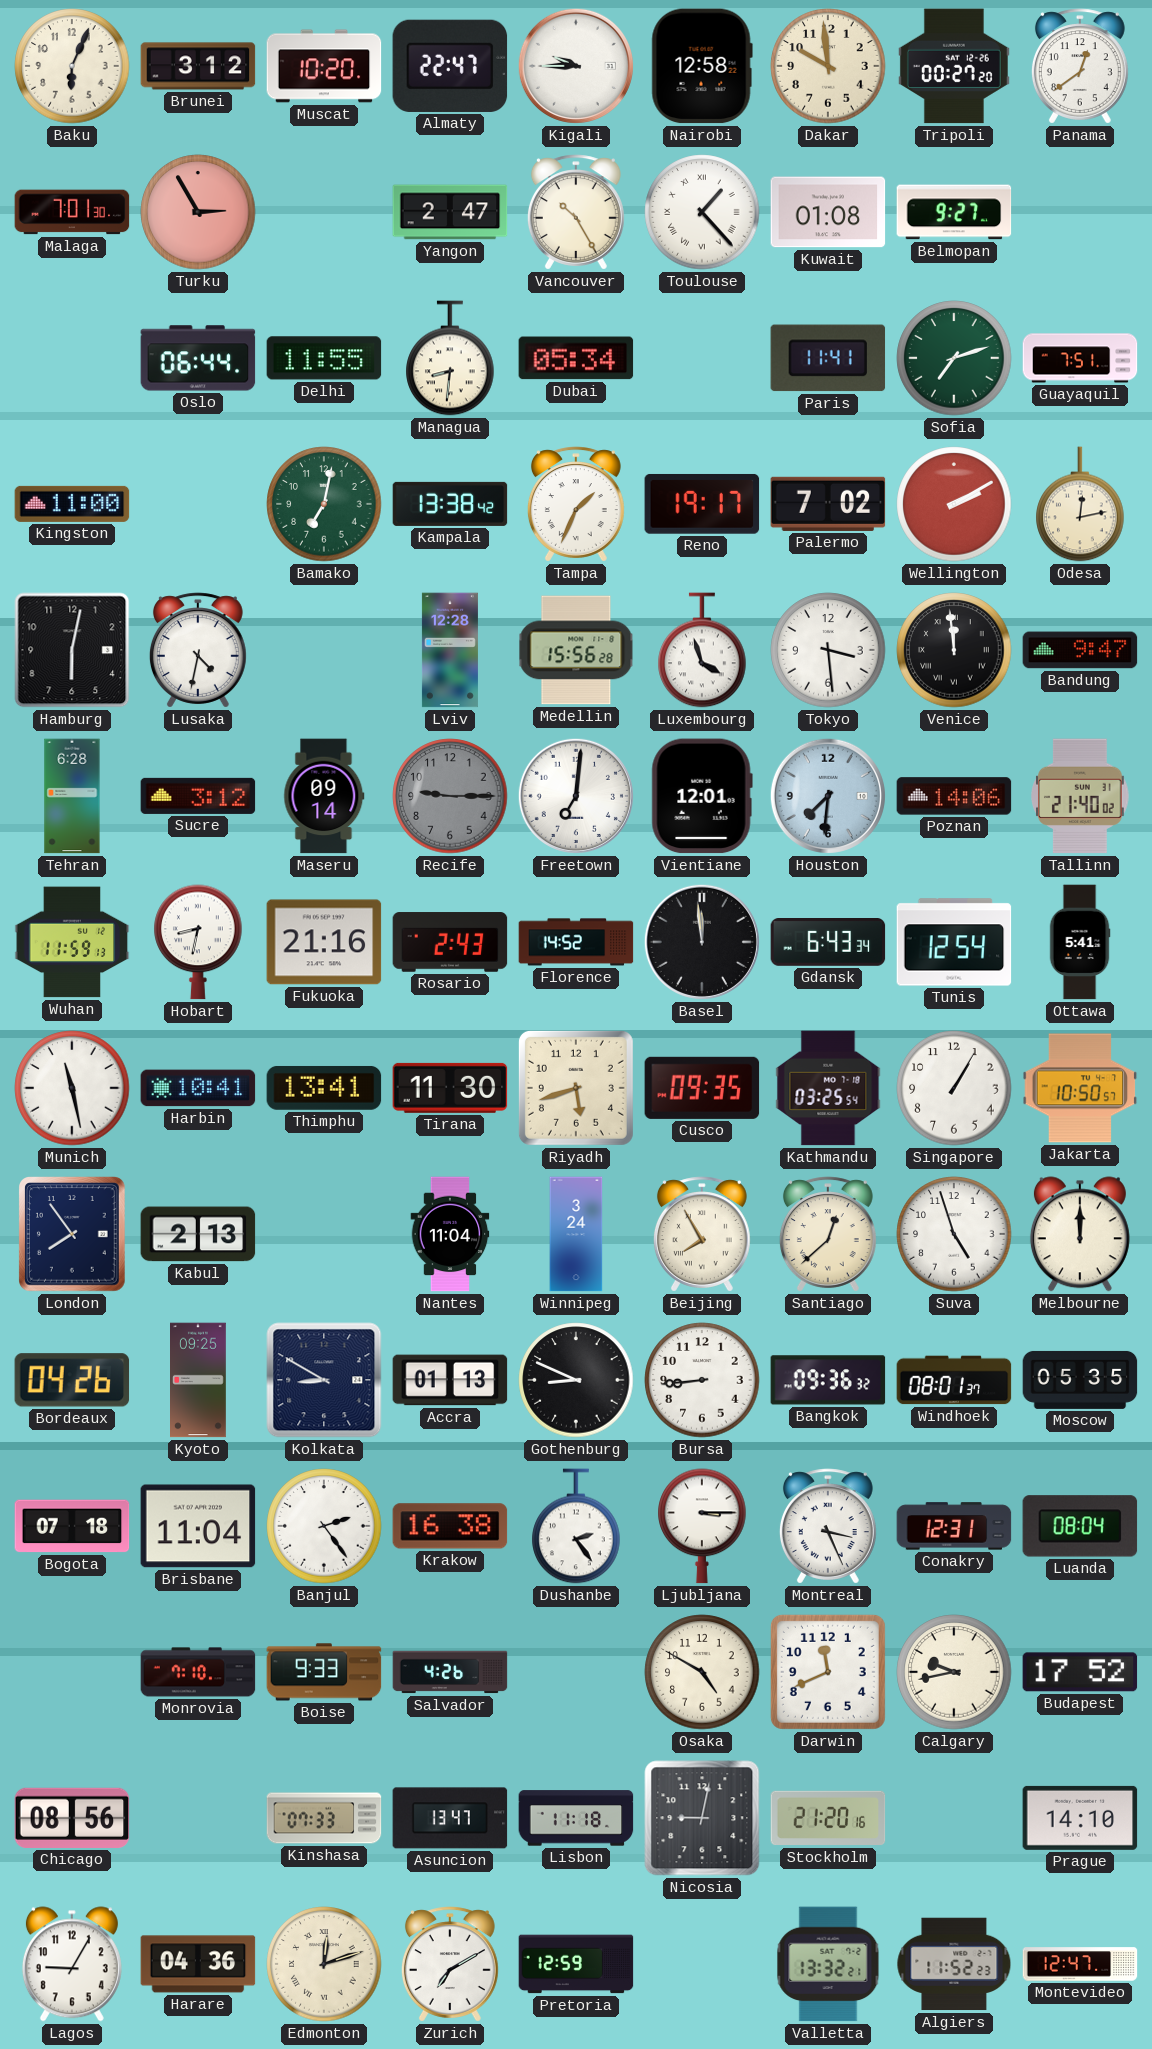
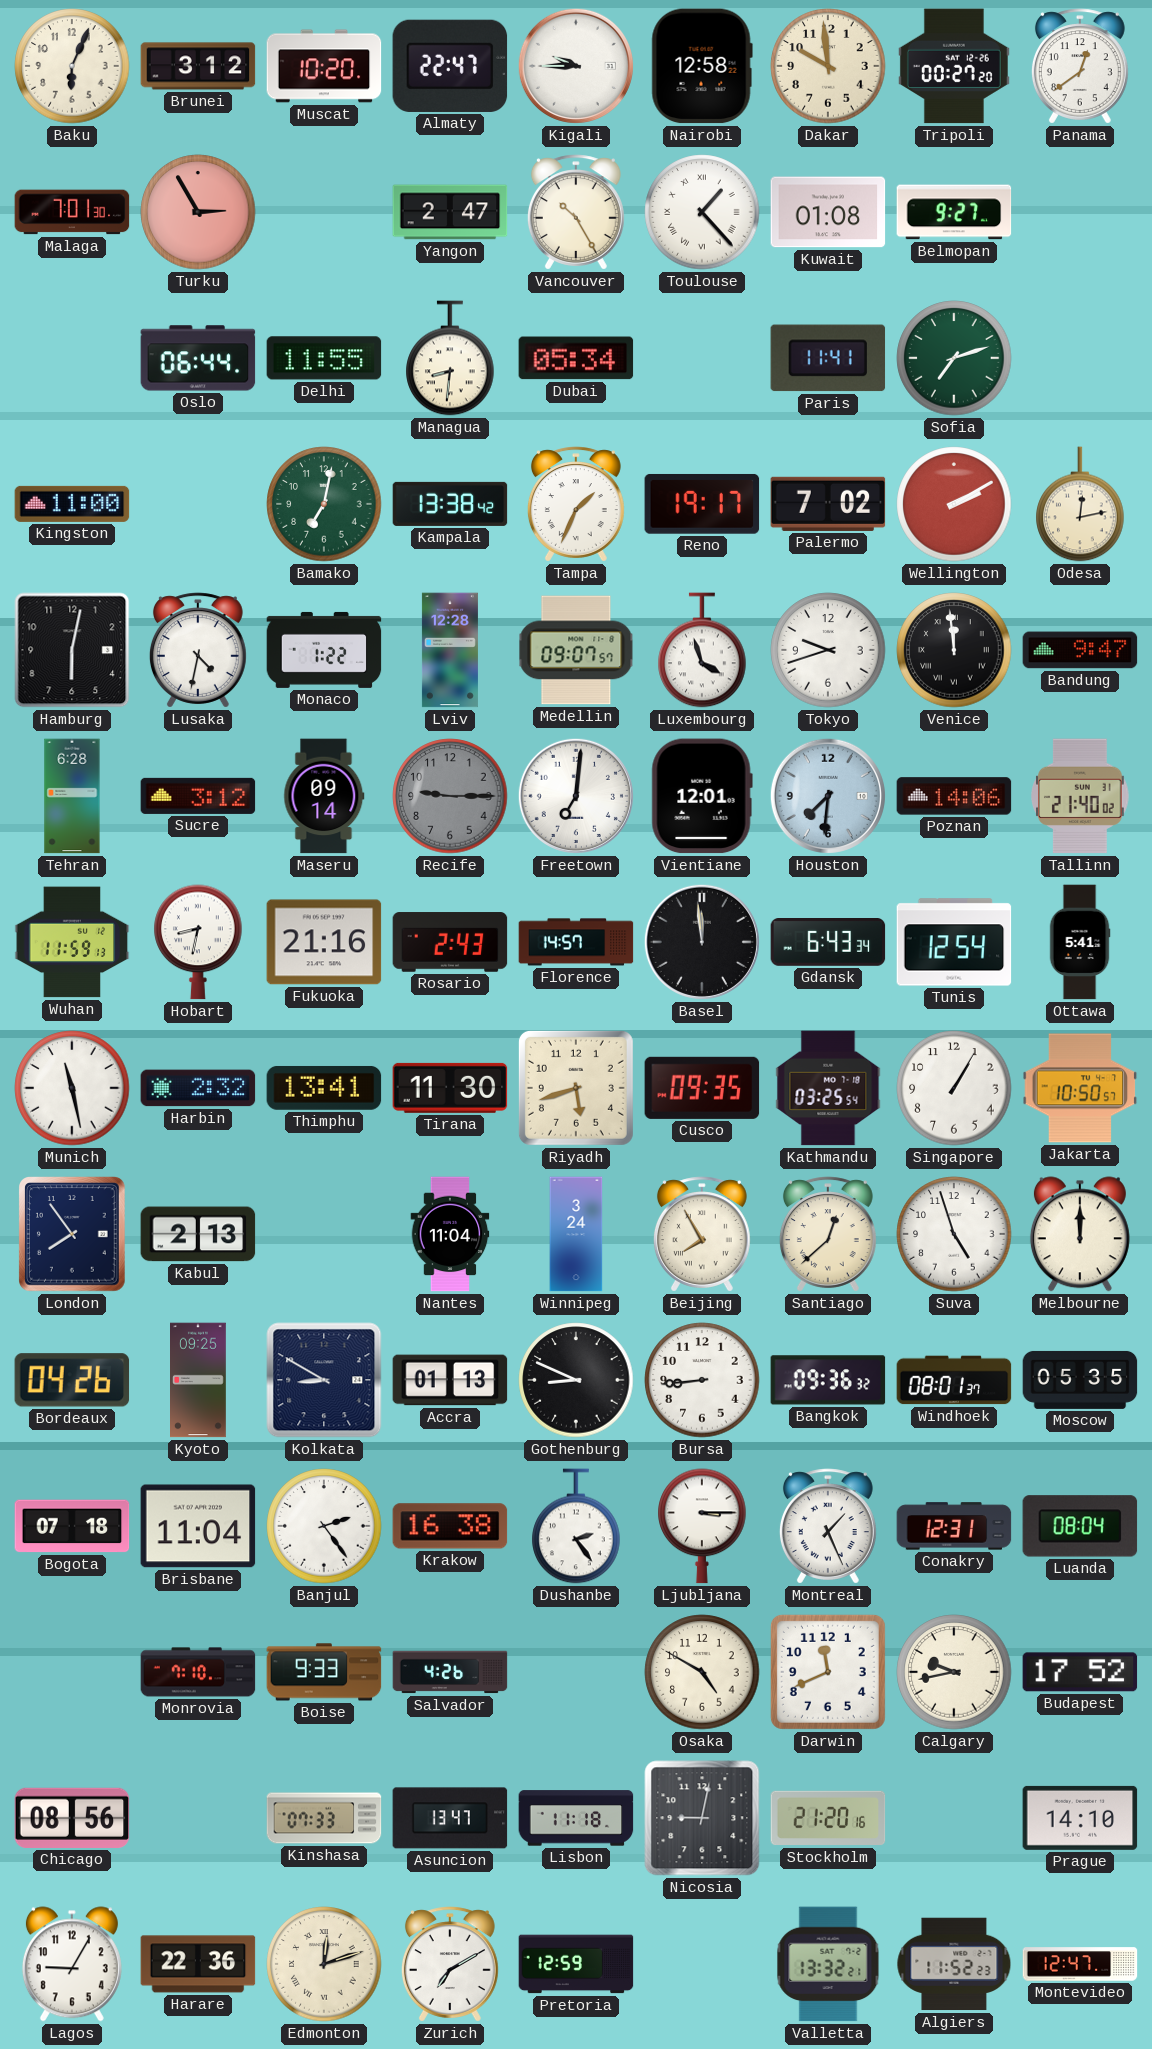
Guayaquil: 7:51 -> none
Monaco: none -> 1:22
Medellin: 15:56 -> 09:07
Tokyo: 3:29 -> 9:42
Florence: 14:52 -> 14:57
Harbin: 10:41 -> 2:32
Montreal: 3:26 -> 1:26
Harare: 04:36 -> 22:36
